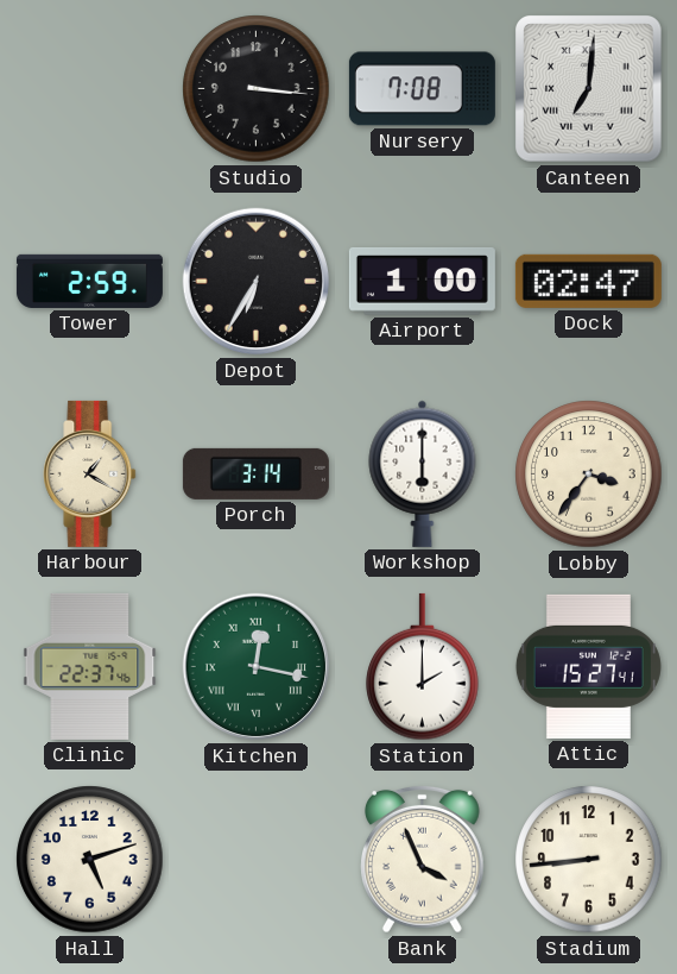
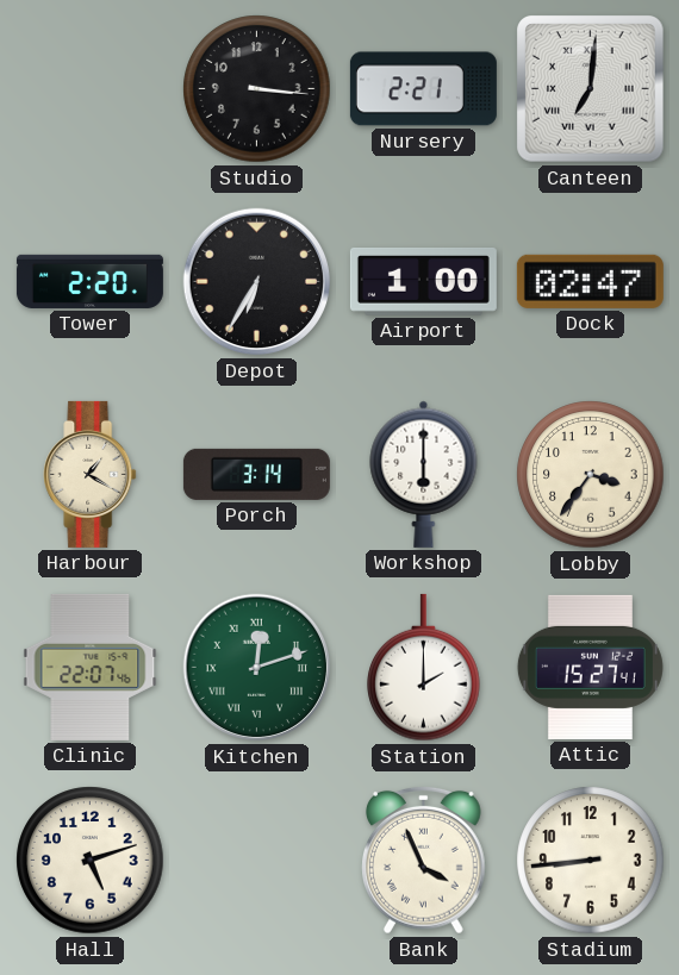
Nursery: 7:08 -> 2:21
Tower: 2:59 -> 2:20
Clinic: 22:37 -> 22:07
Kitchen: 12:17 -> 12:12
